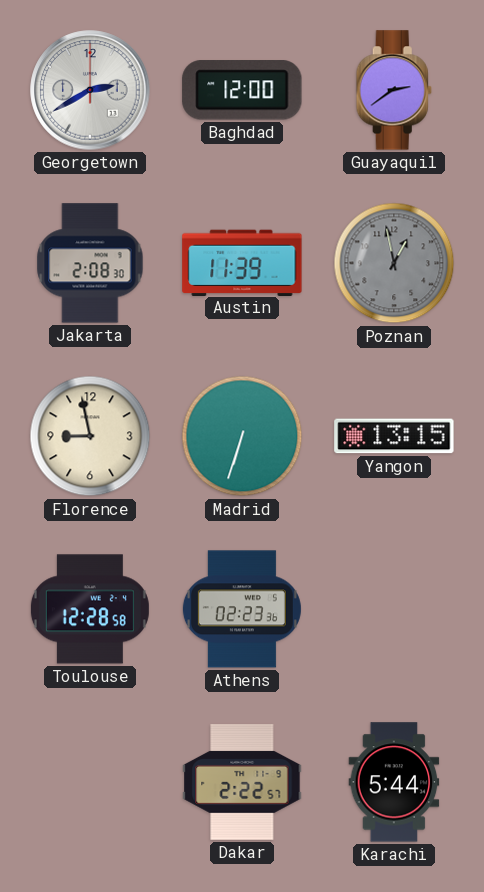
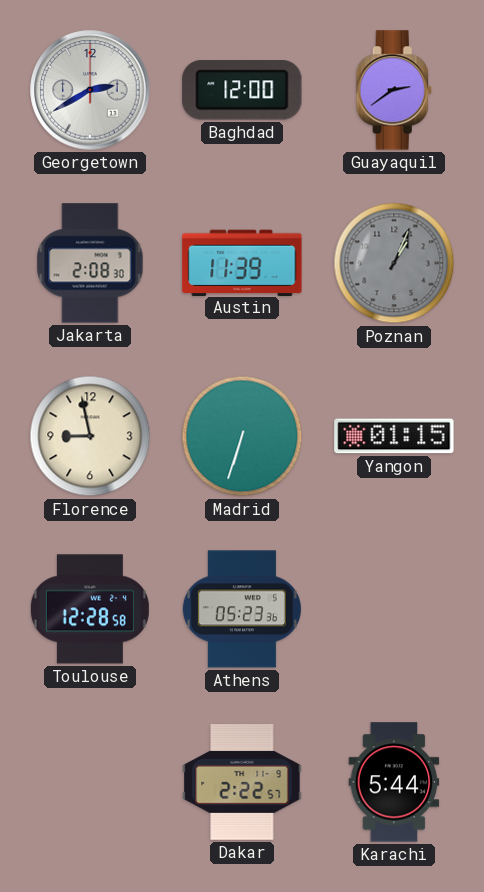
Poznan: 12:58 -> 1:04
Yangon: 13:15 -> 01:15
Athens: 02:23 -> 05:23
